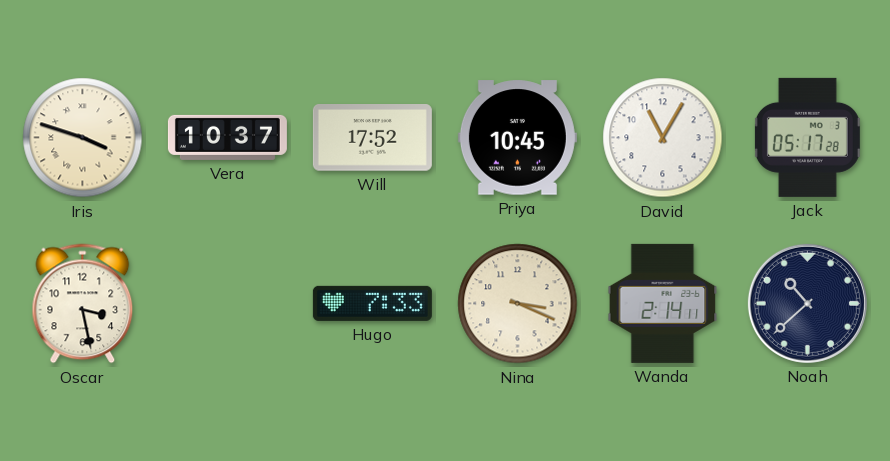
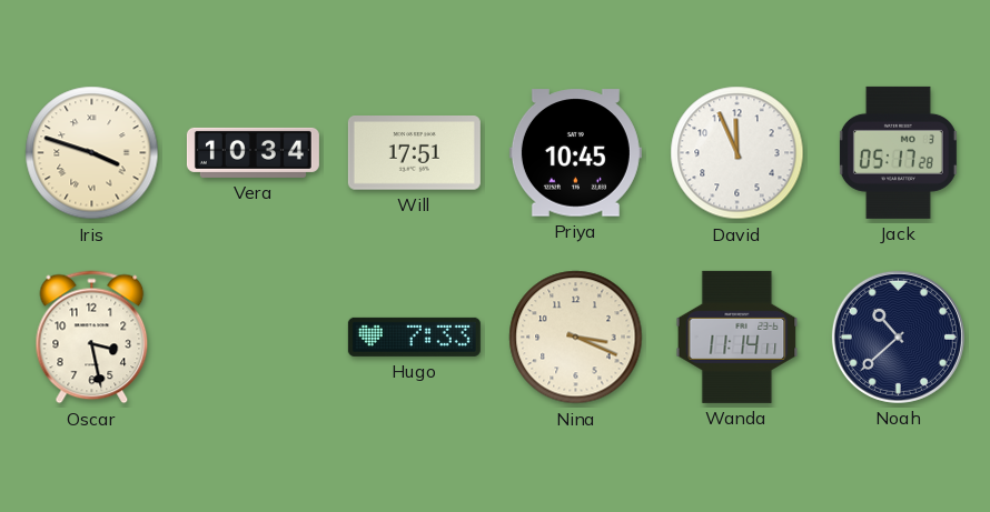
Vera: 10:37 -> 10:34
Will: 17:52 -> 17:51
David: 11:05 -> 11:56
Wanda: 2:14 -> 11:14
